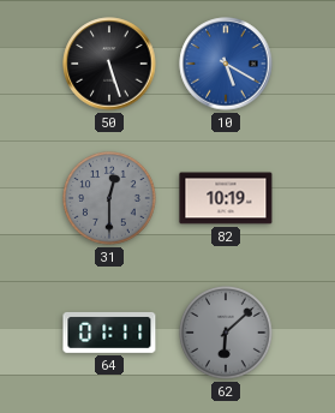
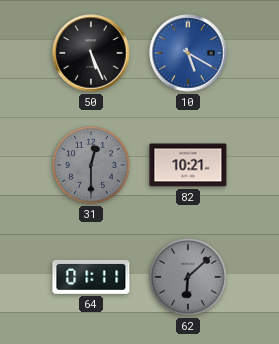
50: 5:27 -> 5:26
82: 10:19 -> 10:21
